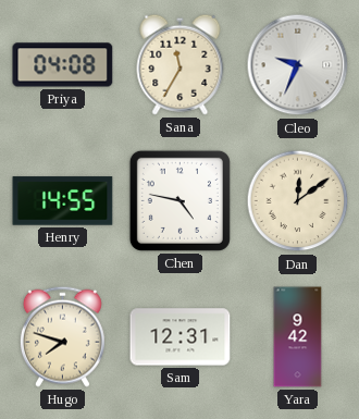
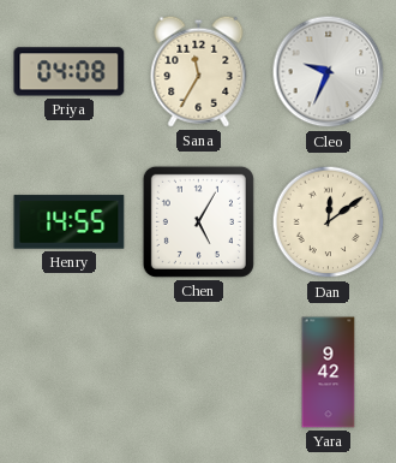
Chen: 4:47 -> 5:05
Hugo: 7:48 -> none
Sam: 12:31 -> none
